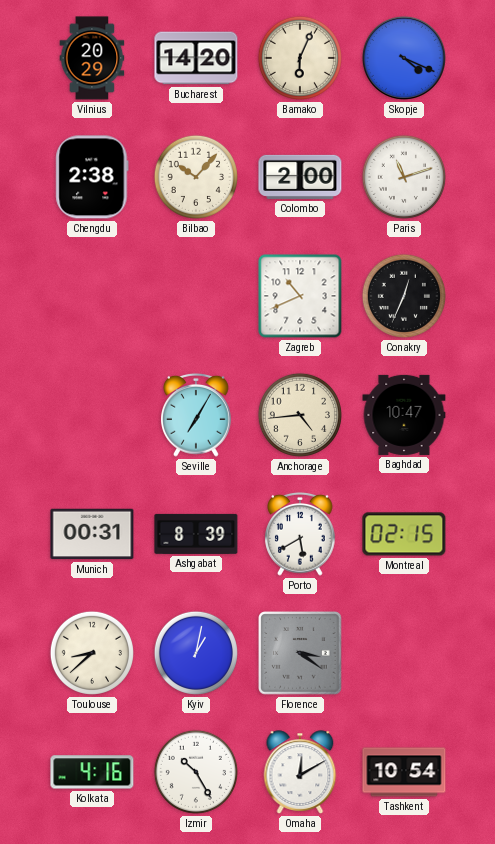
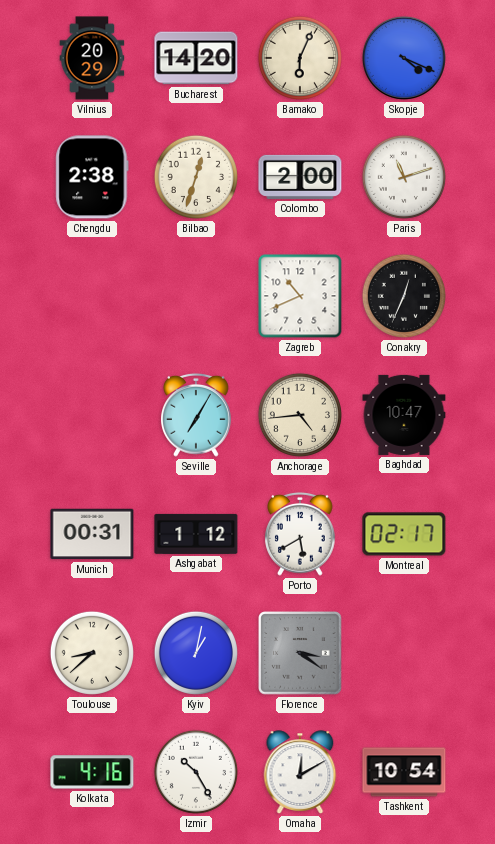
Bilbao: 10:07 -> 12:33
Ashgabat: 8:39 -> 1:12
Montreal: 02:15 -> 02:17
